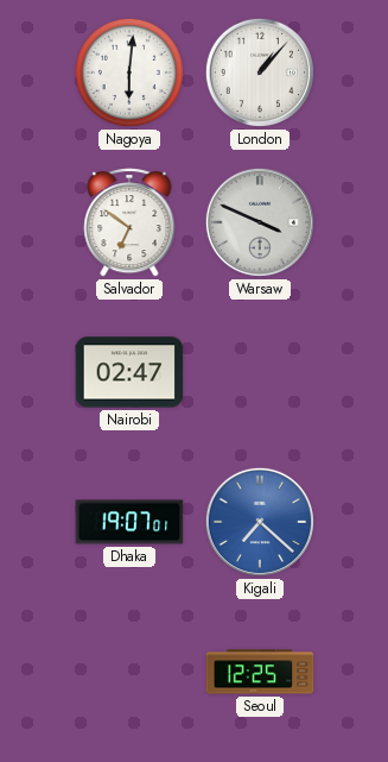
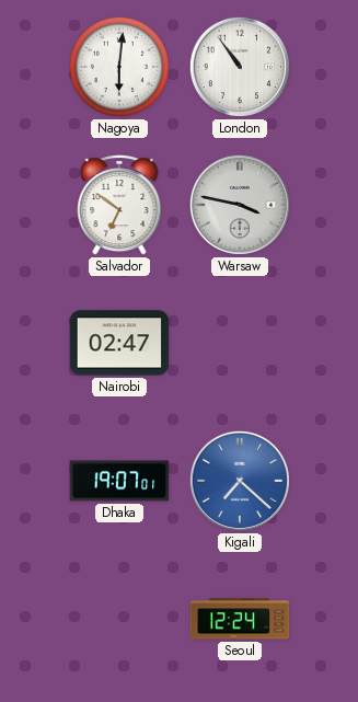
London: 1:07 -> 10:54
Warsaw: 3:49 -> 3:47
Seoul: 12:25 -> 12:24
